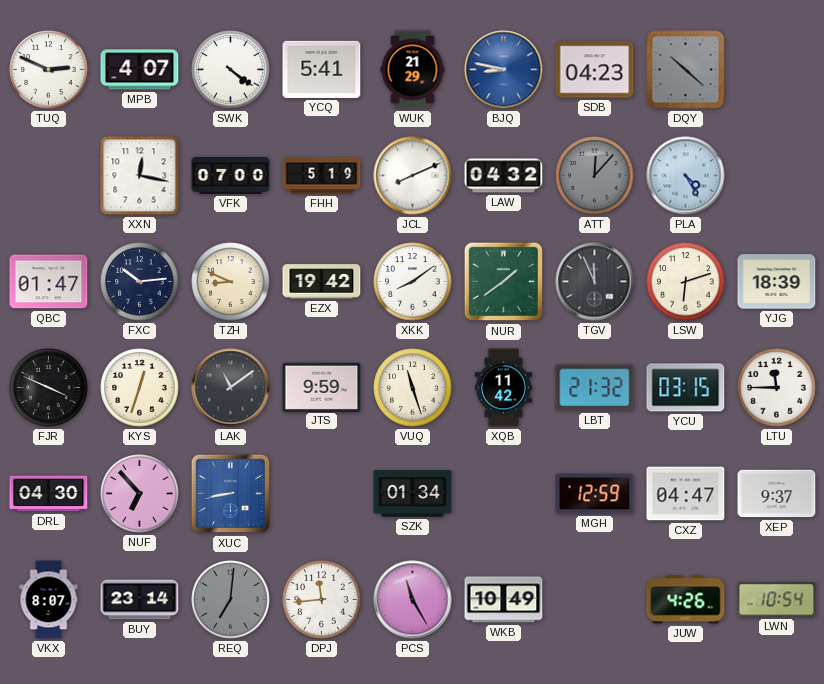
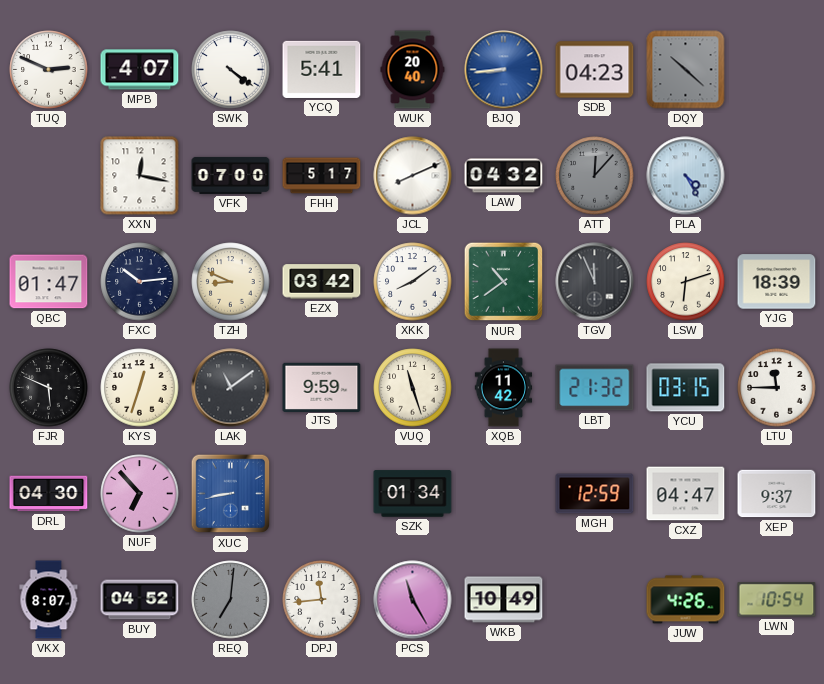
WUK: 21:29 -> 20:40
BJQ: 8:47 -> 8:44
FHH: 5:19 -> 5:17
EZX: 19:42 -> 03:42
NUR: 1:39 -> 10:39
FJR: 3:49 -> 5:49
BUY: 23:14 -> 04:52
